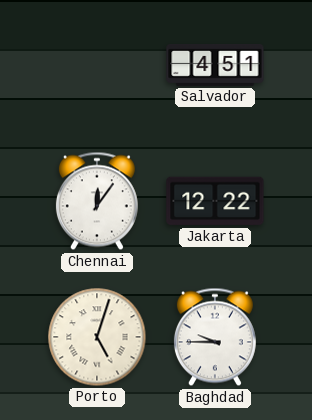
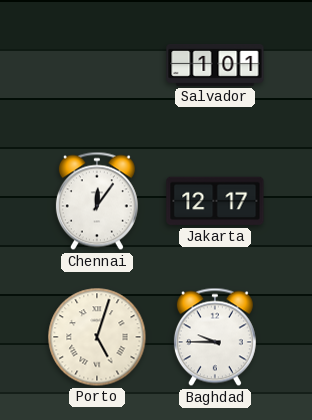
Salvador: 4:51 -> 1:01
Jakarta: 12:22 -> 12:17
